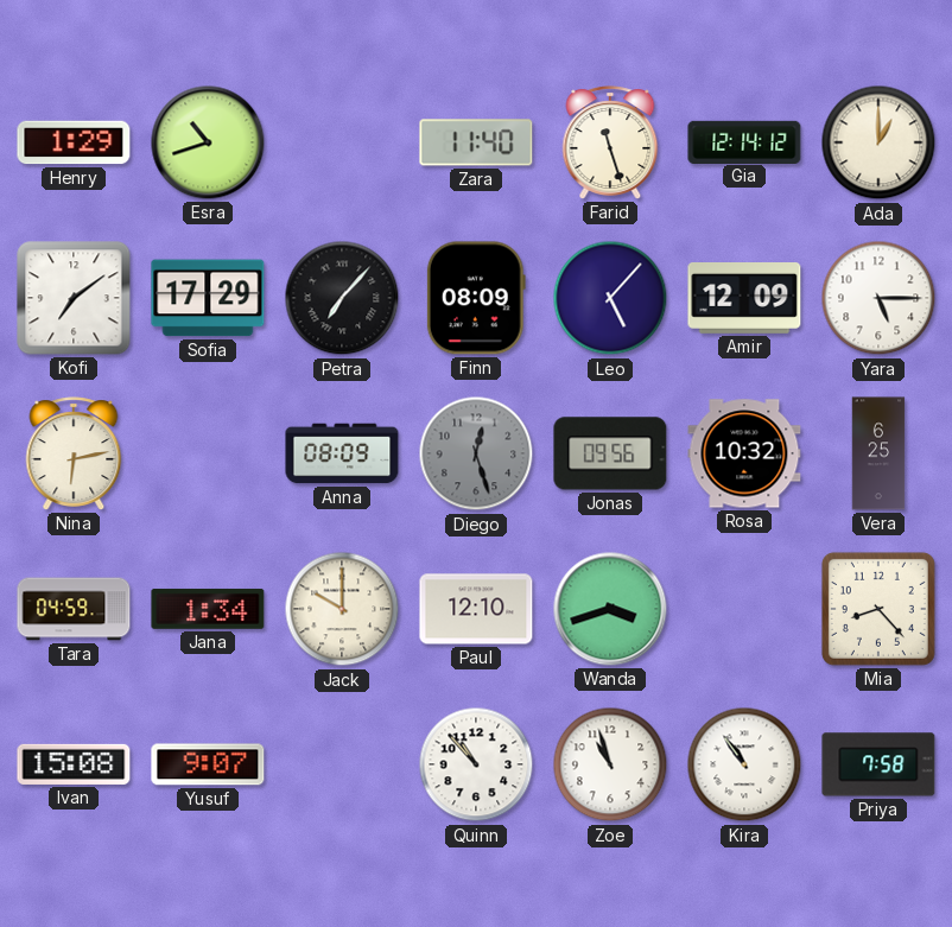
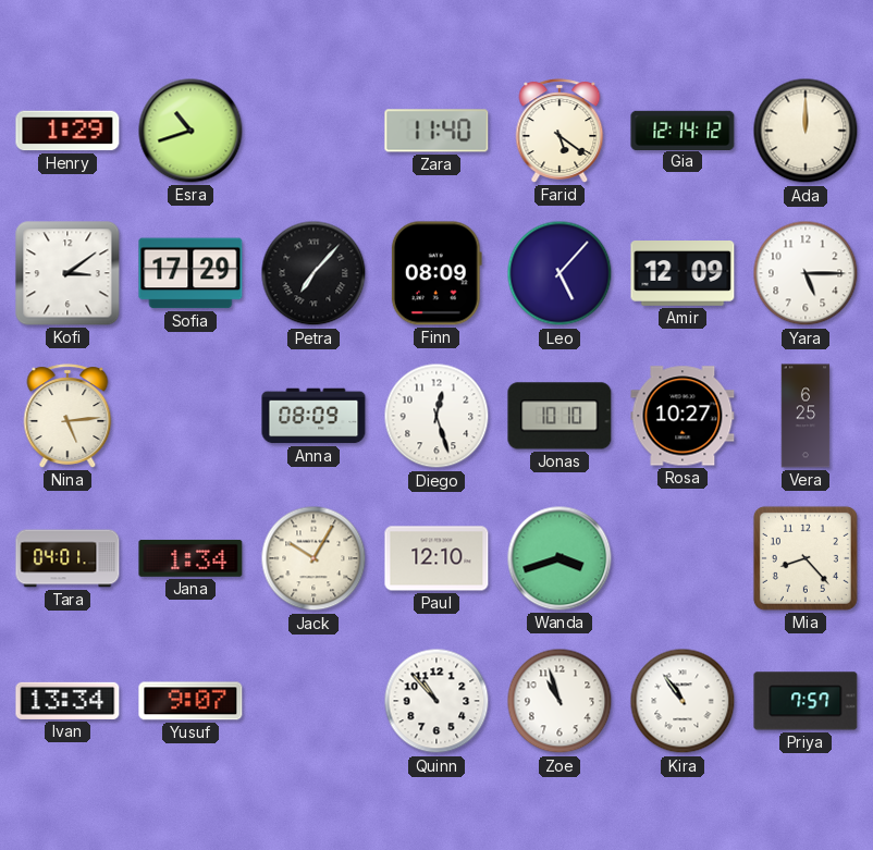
Farid: 11:27 -> 5:21
Ada: 1:00 -> 12:00
Kofi: 7:09 -> 3:09
Nina: 6:13 -> 5:14
Diego dial: grey -> white
Jonas: 09:56 -> 10:10
Rosa: 10:32 -> 10:27
Tara: 04:59 -> 04:01
Jack: 10:00 -> 10:05
Ivan: 15:08 -> 13:34
Priya: 7:58 -> 7:57
